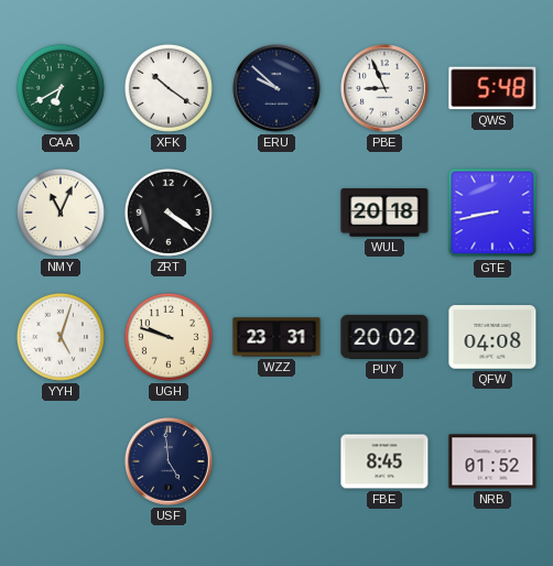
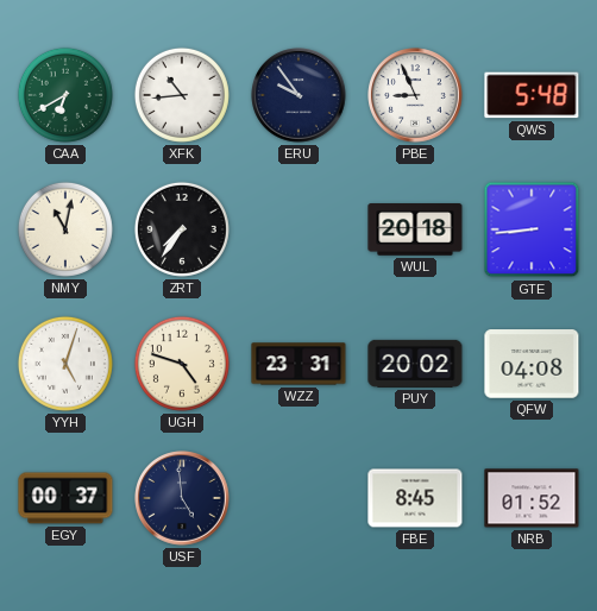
XFK: 10:21 -> 10:44
ERU: 9:52 -> 9:54
NMY: 11:04 -> 11:02
ZRT: 4:21 -> 7:36
GTE: 8:43 -> 8:44
UGH: 9:48 -> 4:48
EGY: none -> 00:37
